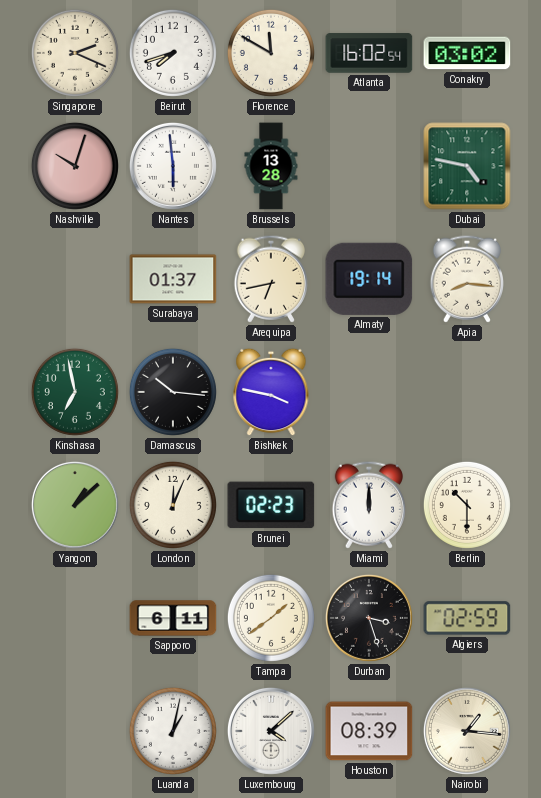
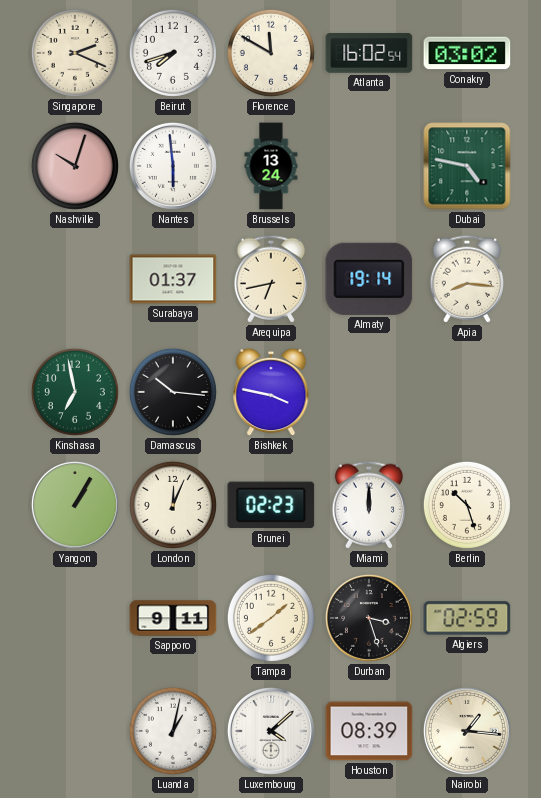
Brussels: 13:28 -> 13:24
Yangon: 1:08 -> 1:05
Berlin: 10:30 -> 10:27
Sapporo: 6:11 -> 9:11
